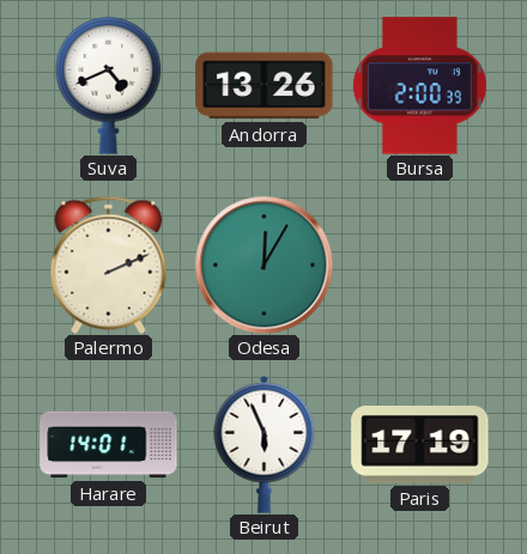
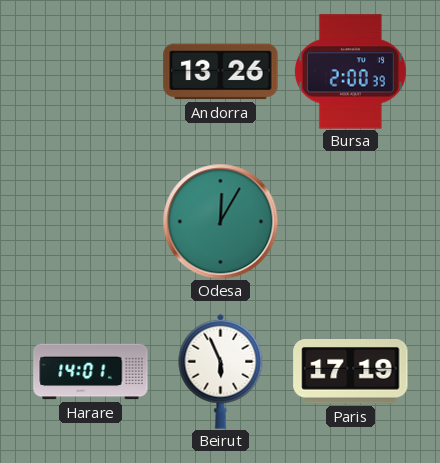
Suva: 4:41 -> none
Palermo: 2:11 -> none
